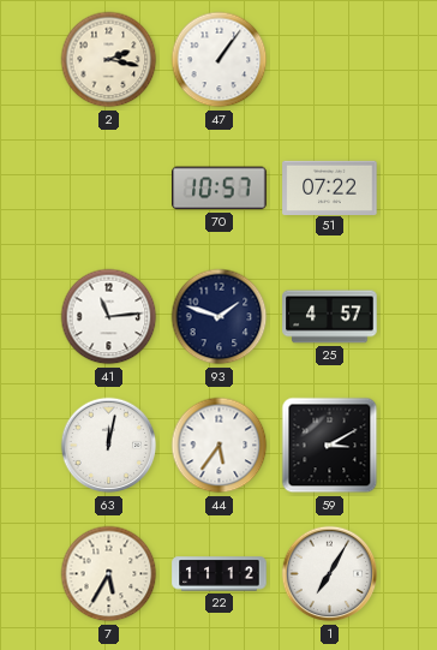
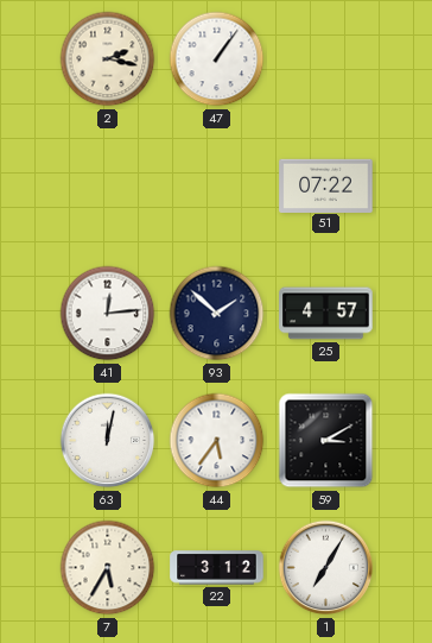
70: 10:57 -> none
41: 11:14 -> 12:14
93: 1:48 -> 1:52
22: 11:12 -> 3:12
